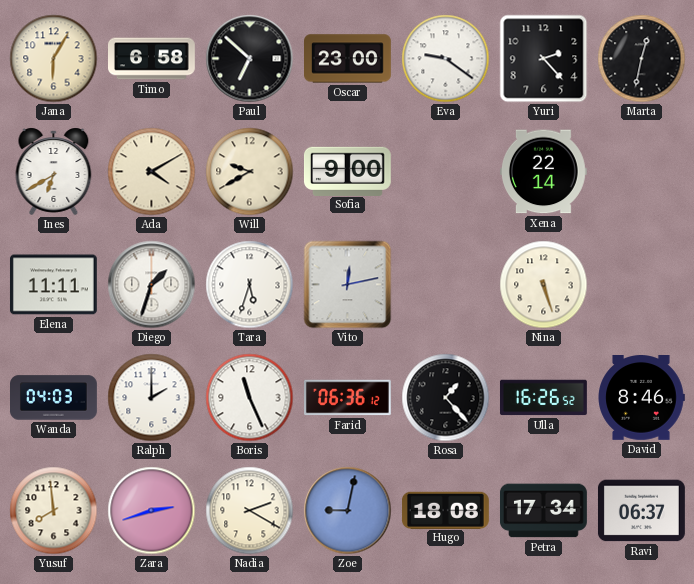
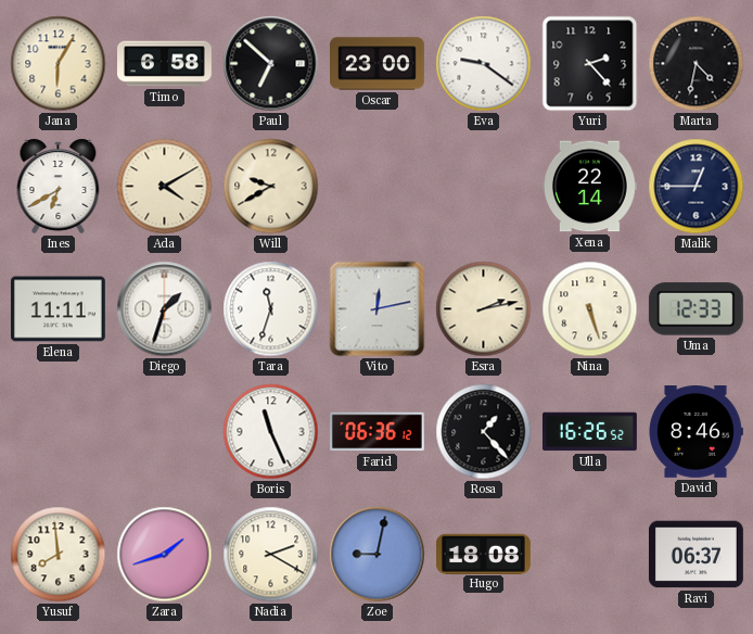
Marta: 12:32 -> 4:32
Sofia: 9:00 -> none
Malik: none -> 12:45
Tara: 5:33 -> 11:33
Esra: none -> 2:13
Uma: none -> 12:33
Wanda: 04:03 -> none
Ralph: 2:00 -> none
Zara: 2:42 -> 1:42
Petra: 17:34 -> none
